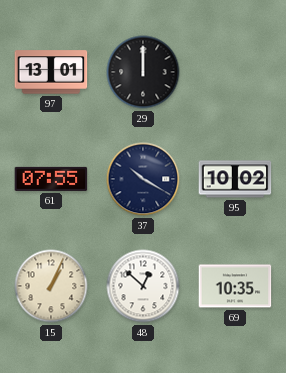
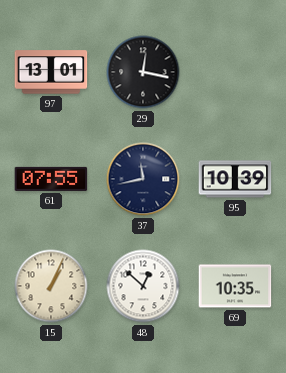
29: 12:00 -> 12:17
37: 10:20 -> 11:43
95: 10:02 -> 10:39
